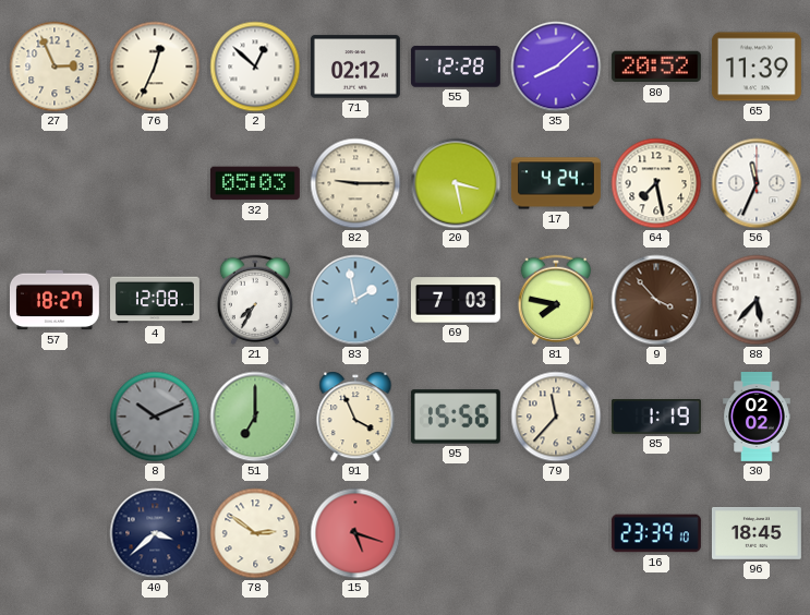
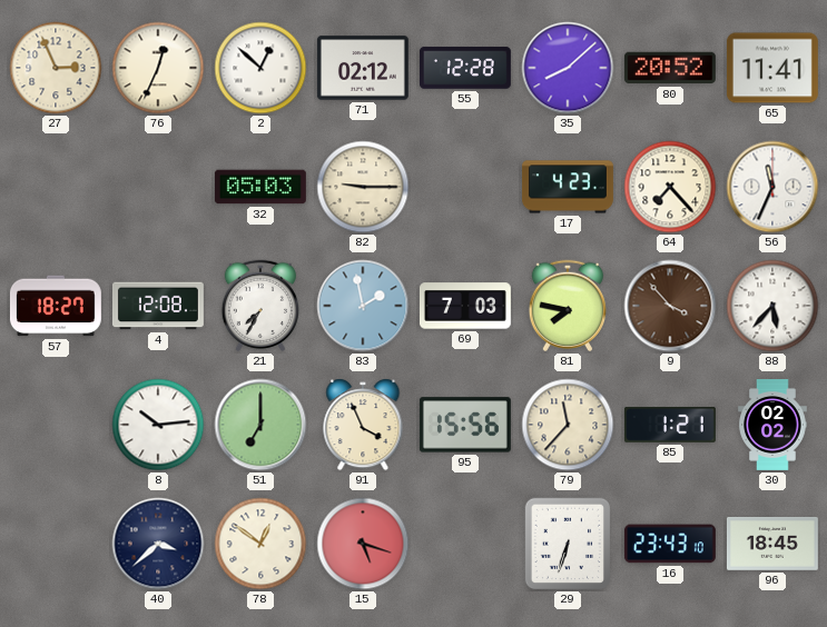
65: 11:39 -> 11:41
20: 3:28 -> none
17: 4:24 -> 4:23
64: 7:28 -> 7:23
8: 10:11 -> 10:14
8 dial: grey -> white
85: 1:19 -> 1:21
78: 2:51 -> 12:51
29: none -> 6:33
16: 23:39 -> 23:43
